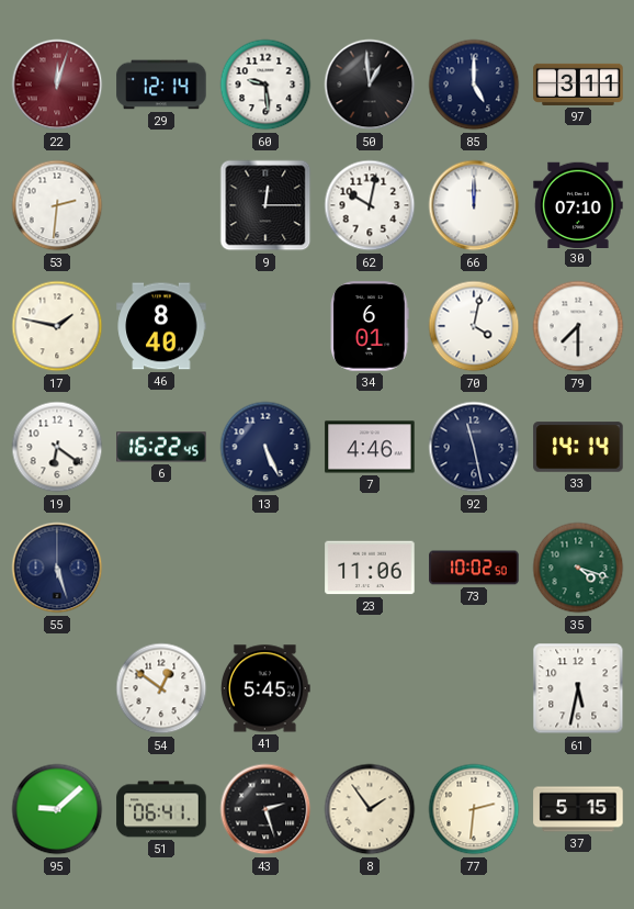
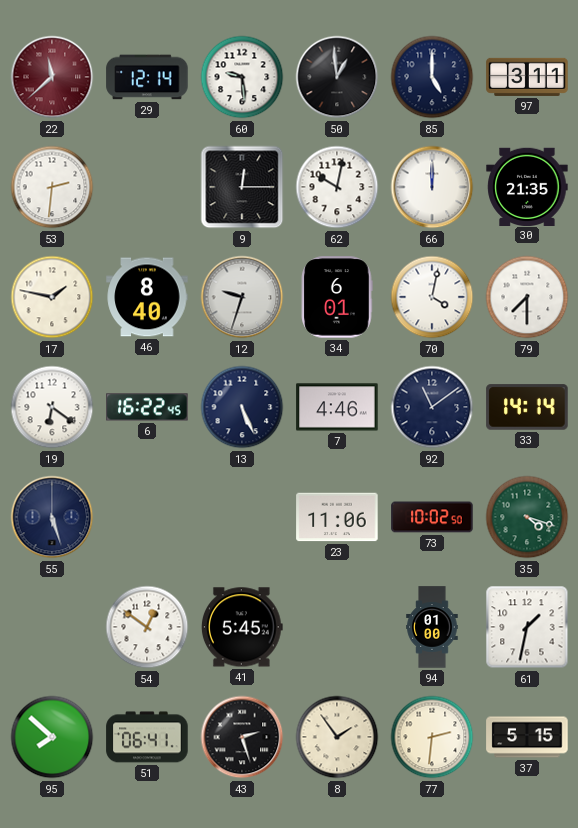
22: 12:03 -> 11:38
30: 07:10 -> 21:35
12: none -> 9:33
92: 11:28 -> 11:09
94: none -> 01:00
61: 5:32 -> 1:32
95: 9:08 -> 7:52
